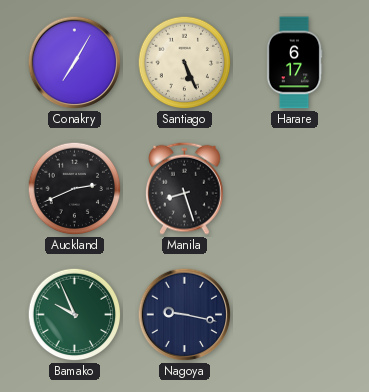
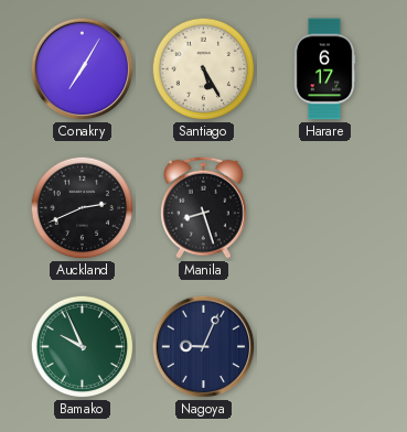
Santiago: 5:26 -> 5:25
Nagoya: 9:17 -> 9:04
